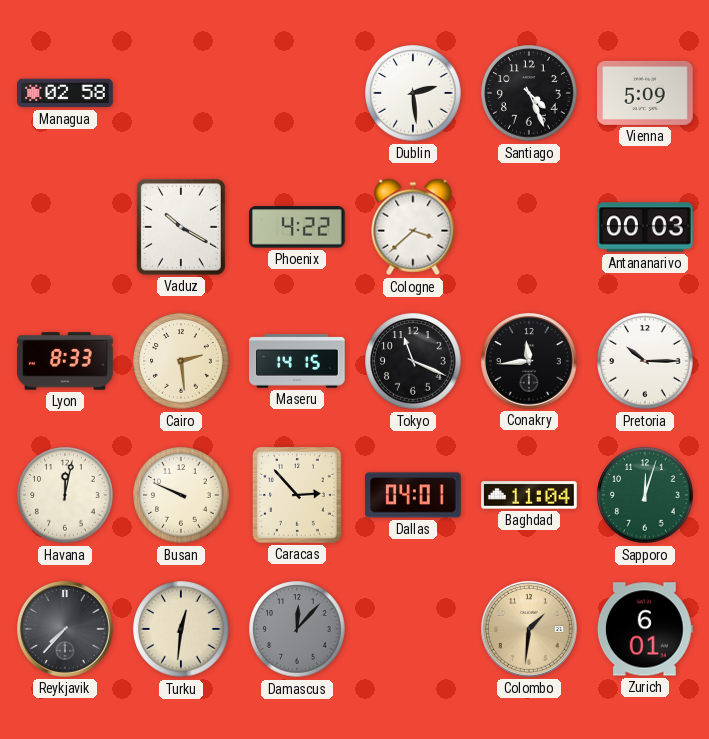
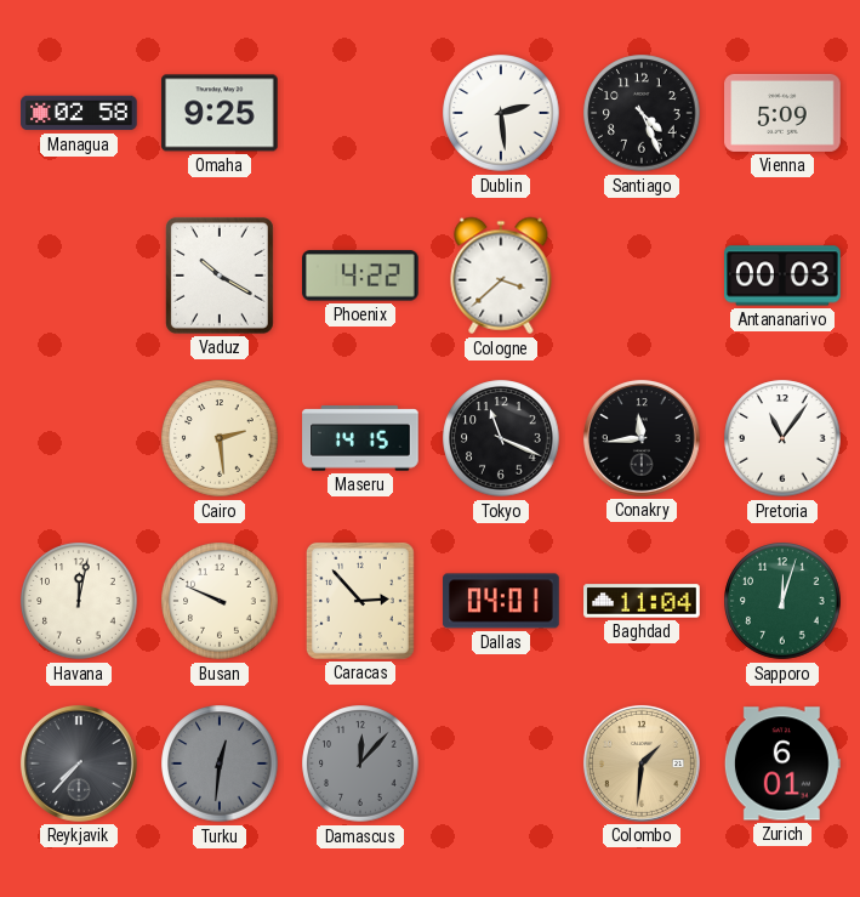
Omaha: none -> 9:25
Lyon: 8:33 -> none
Pretoria: 10:15 -> 11:06
Turku dial: cream -> grey
